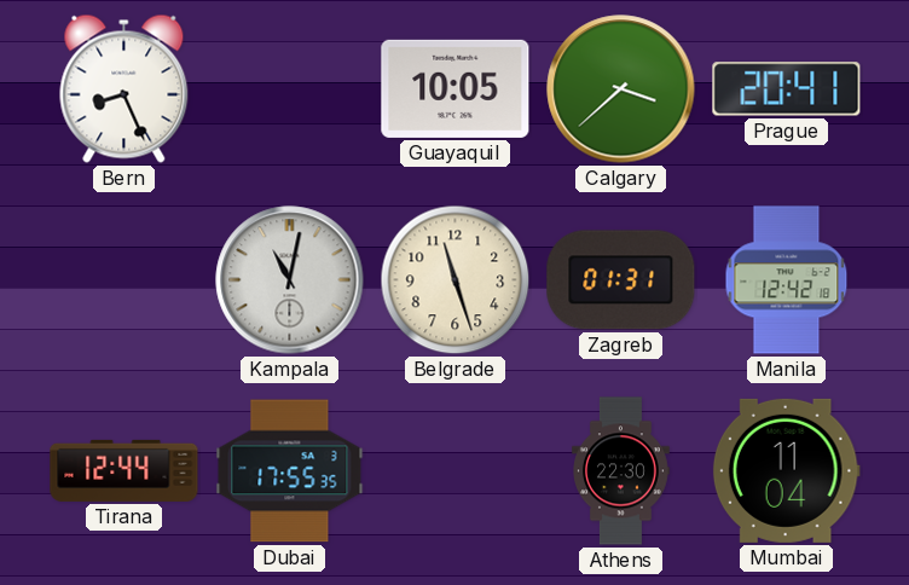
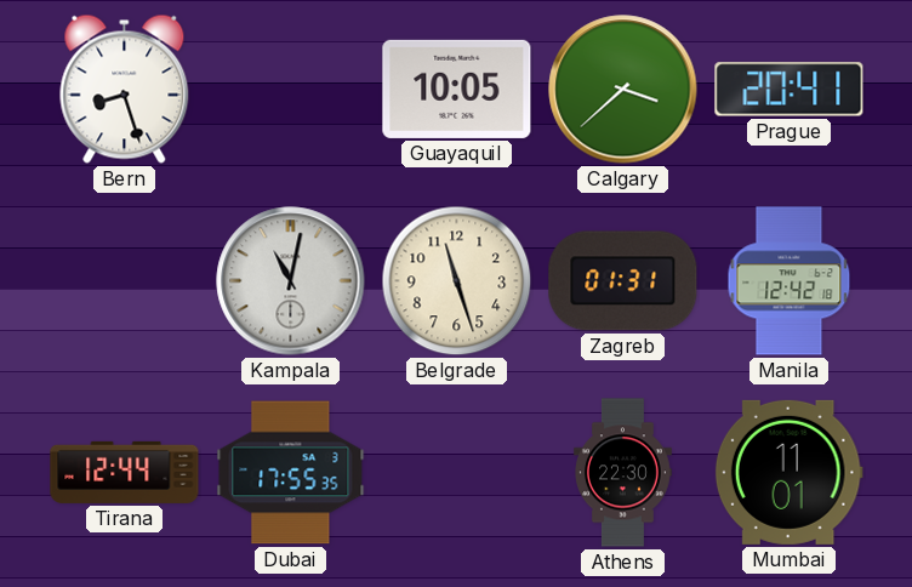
Bern: 8:26 -> 8:27
Mumbai: 11:04 -> 11:01
